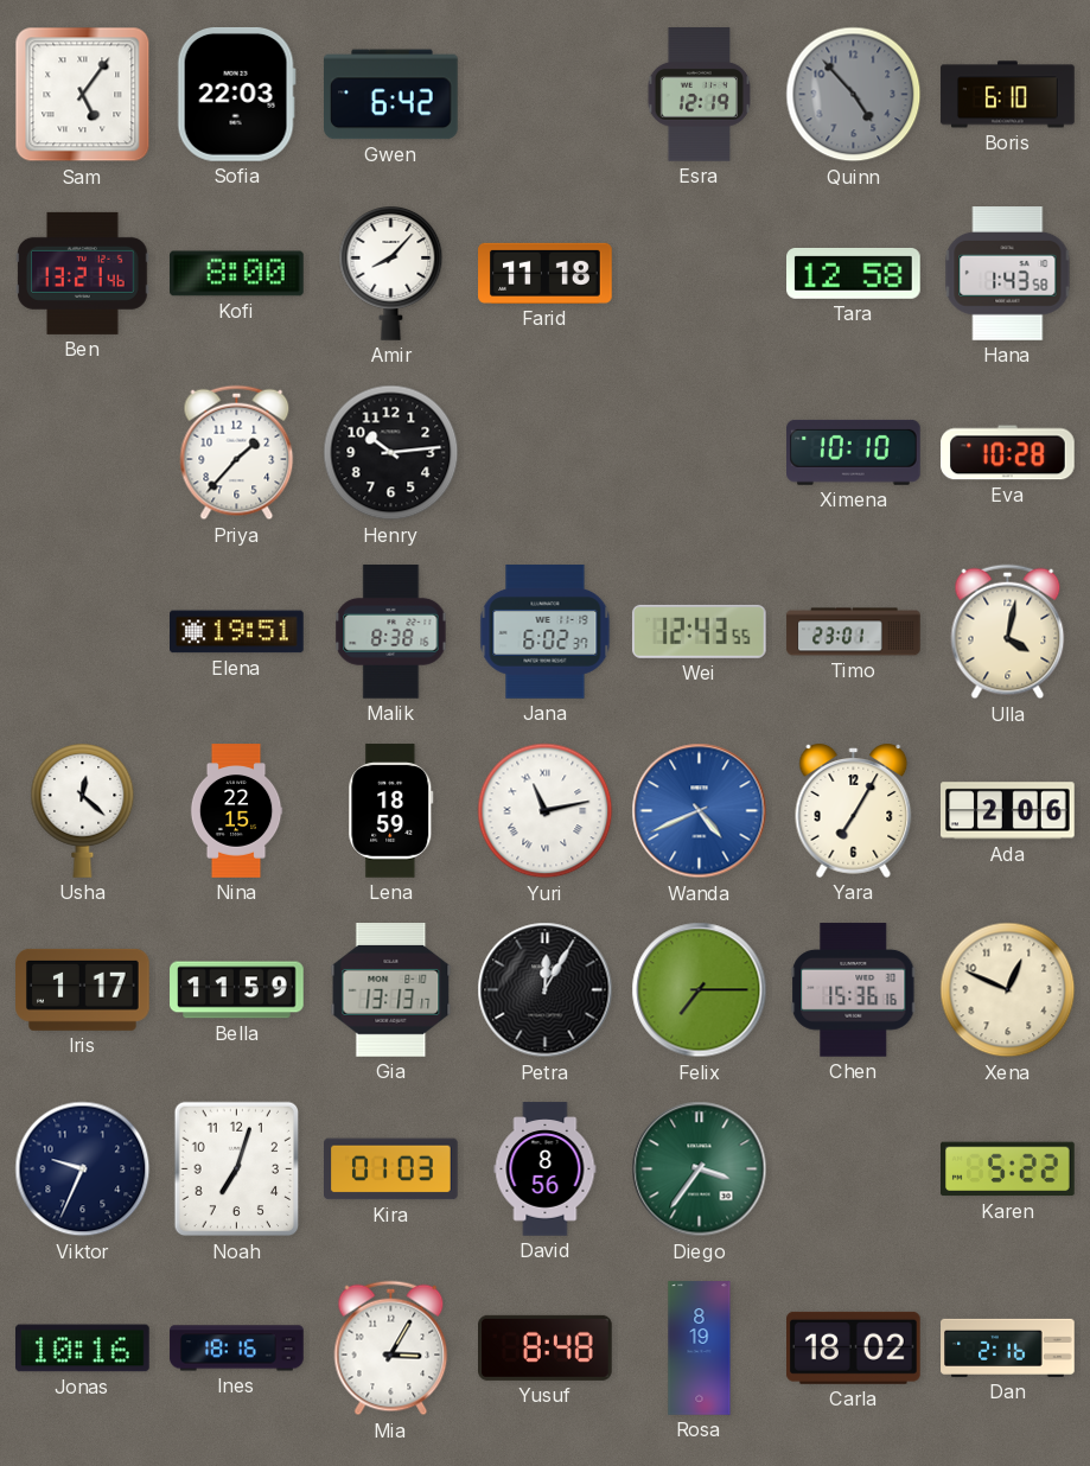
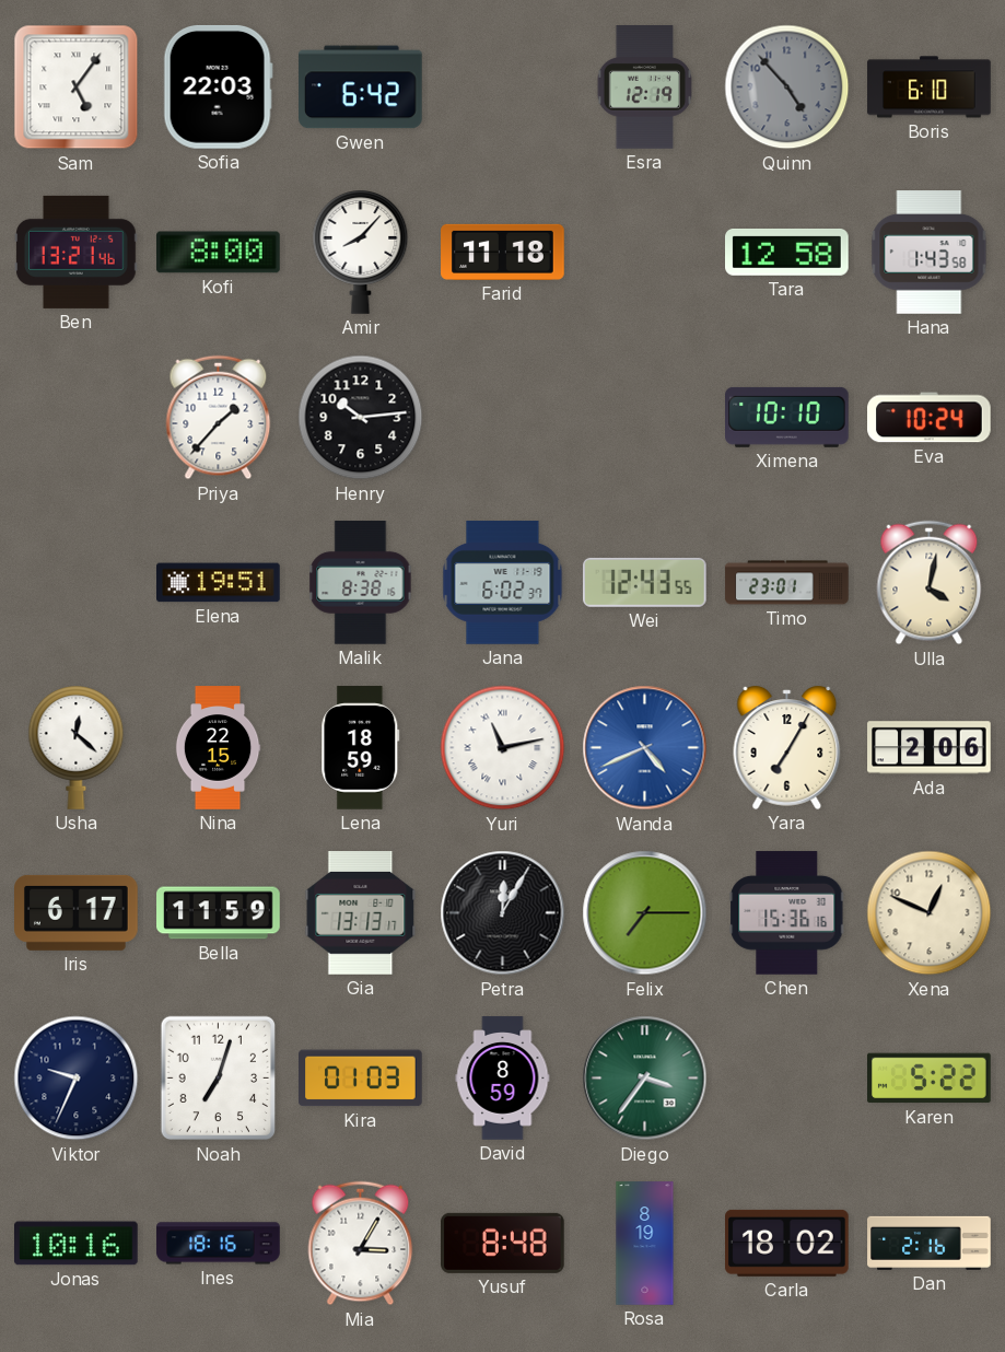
Eva: 10:28 -> 10:24
Iris: 1:17 -> 6:17
David: 8:56 -> 8:59
